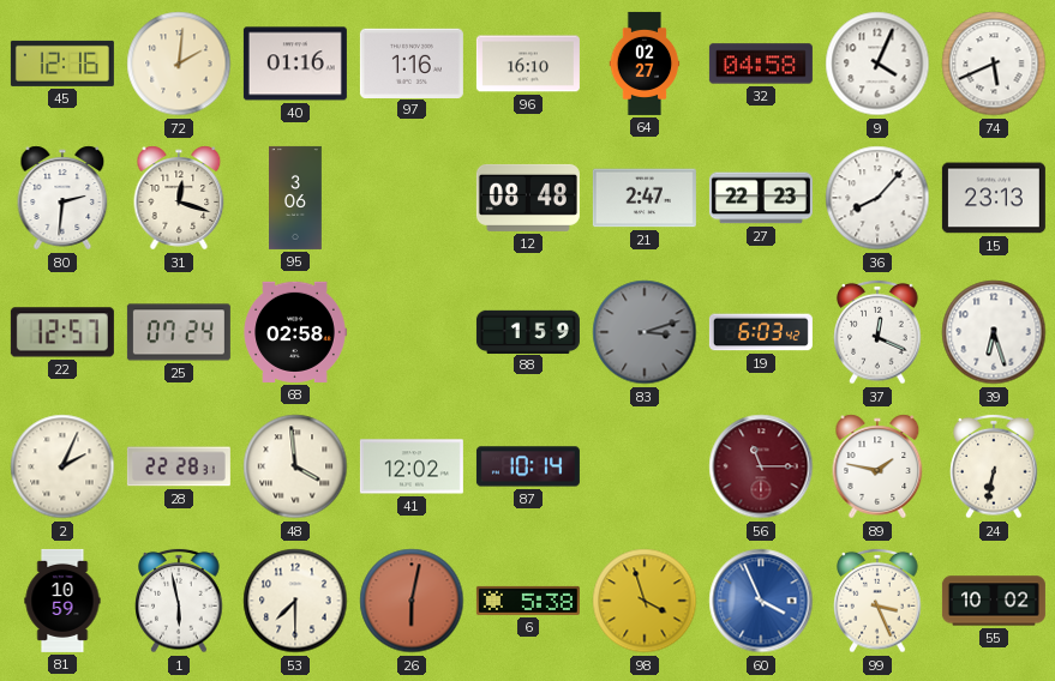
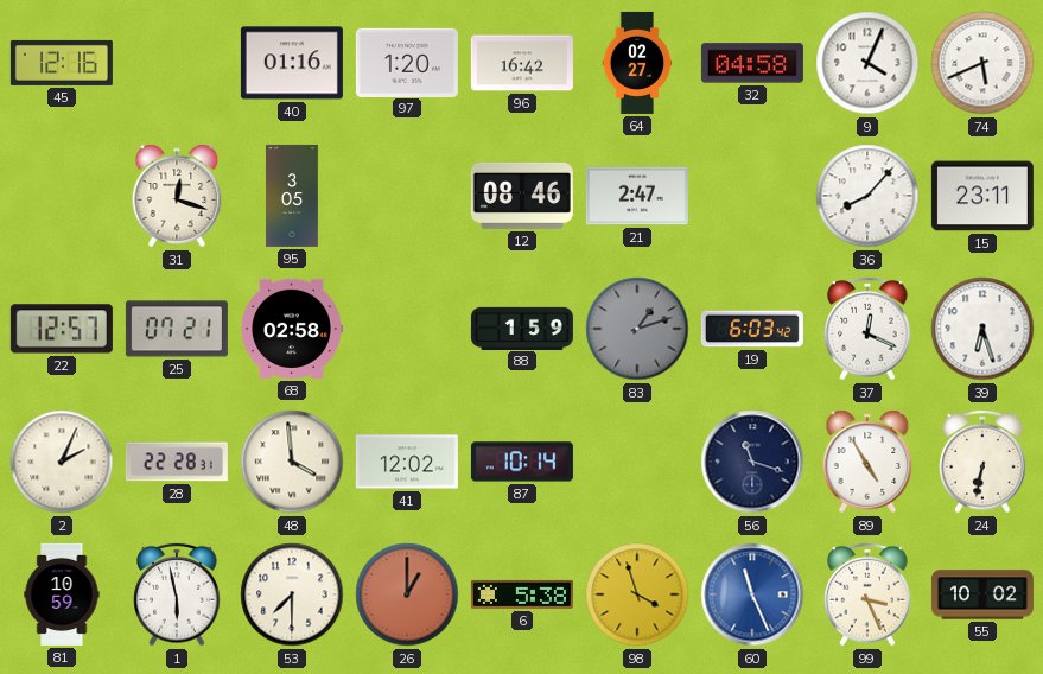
72: 2:01 -> none
97: 1:16 -> 1:20
96: 16:10 -> 16:42
80: 2:31 -> none
95: 3:06 -> 3:05
12: 08:48 -> 08:46
27: 22:23 -> none
15: 23:13 -> 23:11
25: 07:24 -> 07:21
83: 3:12 -> 1:12
56: 11:15 -> 11:18
56 dial: burgundy -> navy
89: 1:47 -> 4:55
26: 6:02 -> 1:00
60: 3:56 -> 11:26
